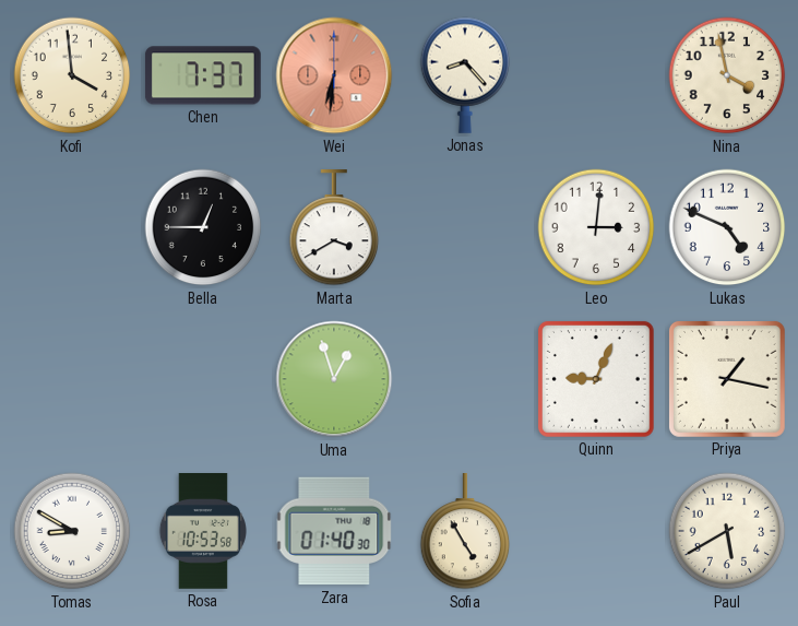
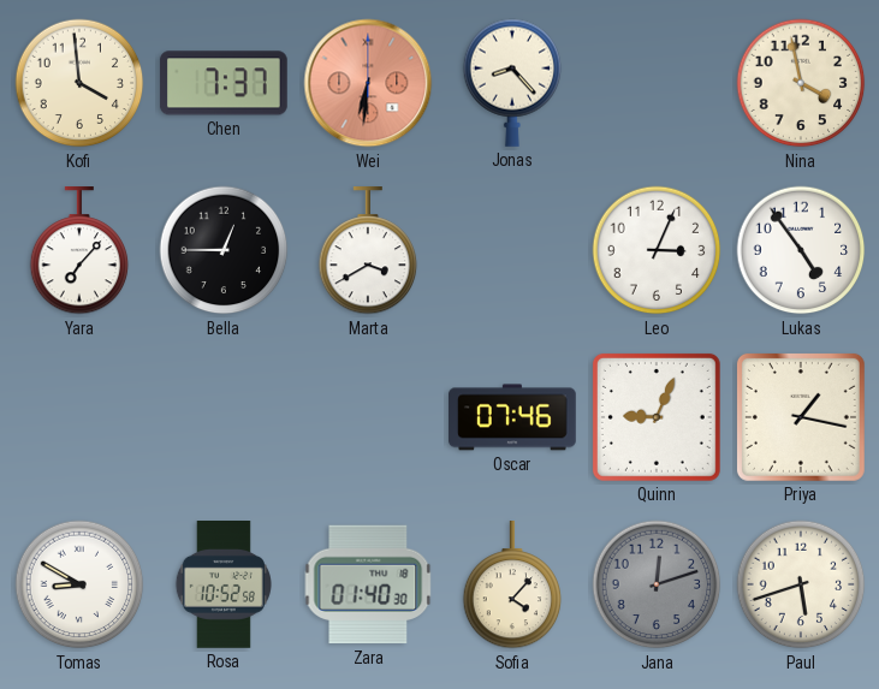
Yara: none -> 7:07
Leo: 3:01 -> 3:04
Lukas: 4:49 -> 4:54
Uma: 12:57 -> none
Oscar: none -> 07:46
Rosa: 10:53 -> 10:52
Sofia: 4:55 -> 4:07
Jana: none -> 12:12
Paul: 5:40 -> 5:42
